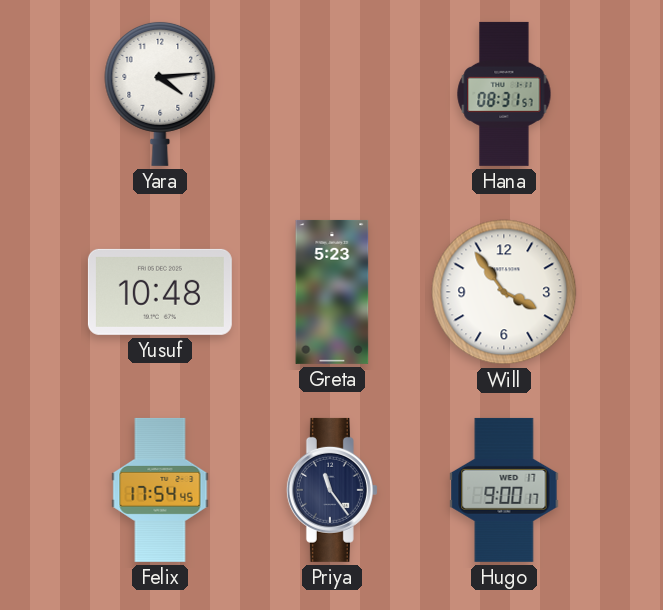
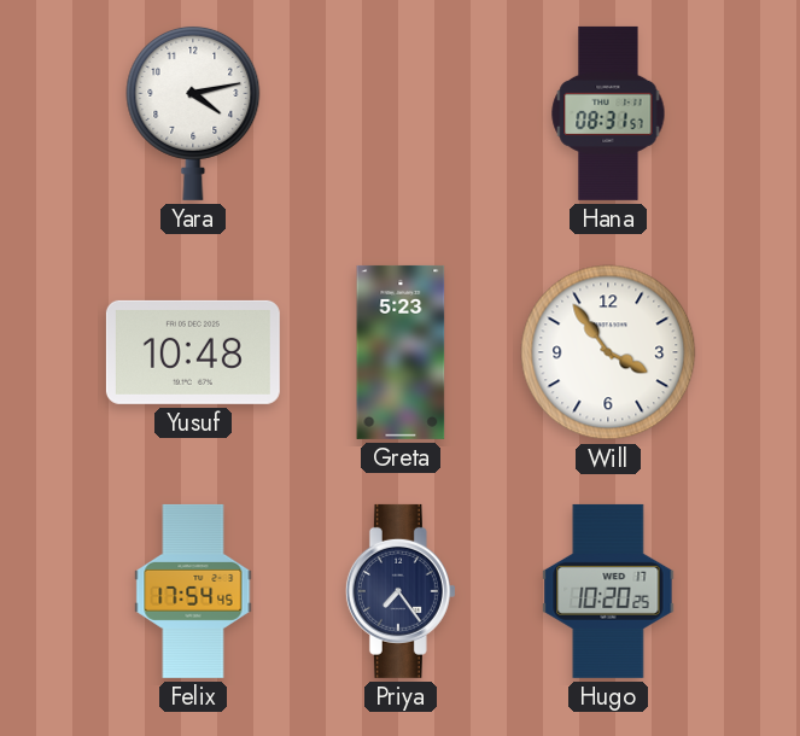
Yara: 4:14 -> 4:13
Priya: 11:24 -> 7:24
Hugo: 9:00 -> 10:20
